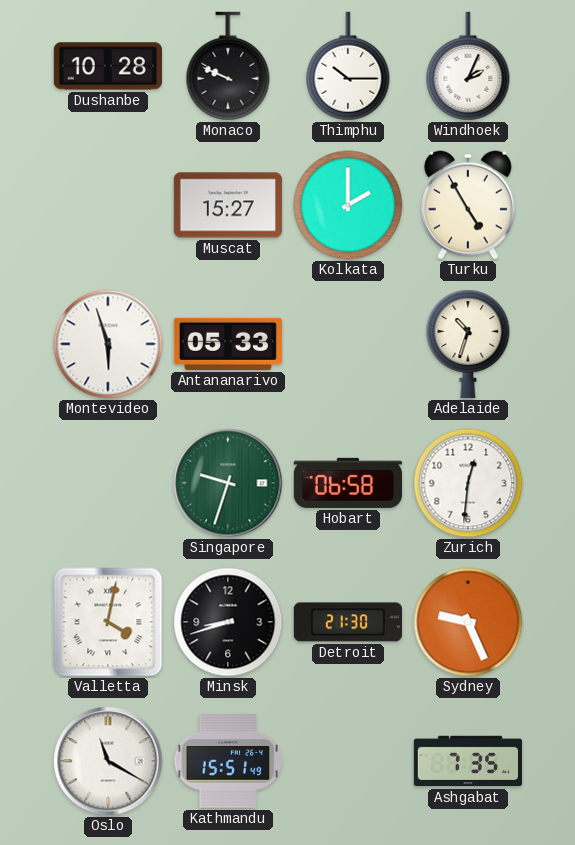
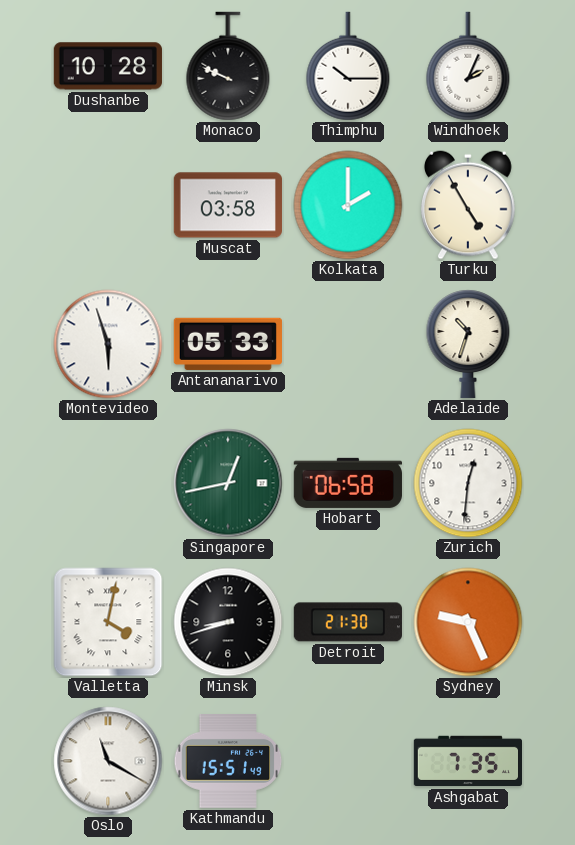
Muscat: 15:27 -> 03:58
Singapore: 9:33 -> 12:43
